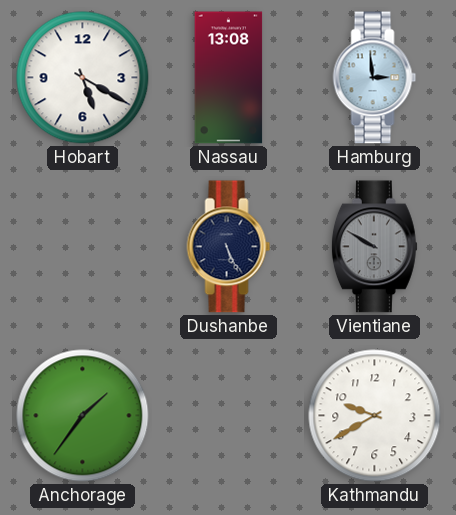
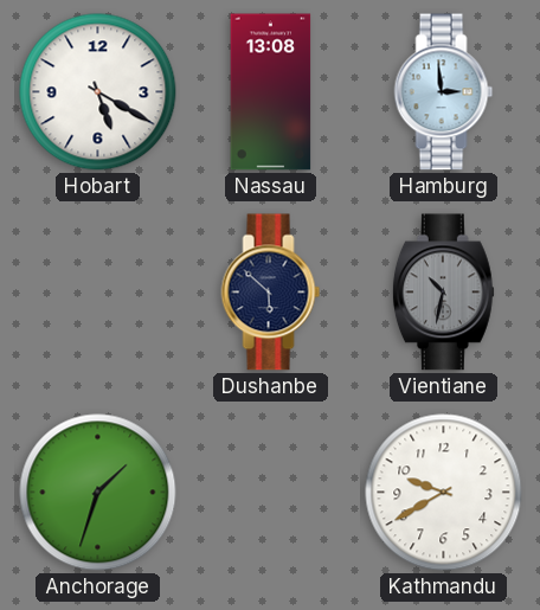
Dushanbe: 5:26 -> 5:52
Vientiane: 9:50 -> 10:32
Anchorage: 1:36 -> 1:33
